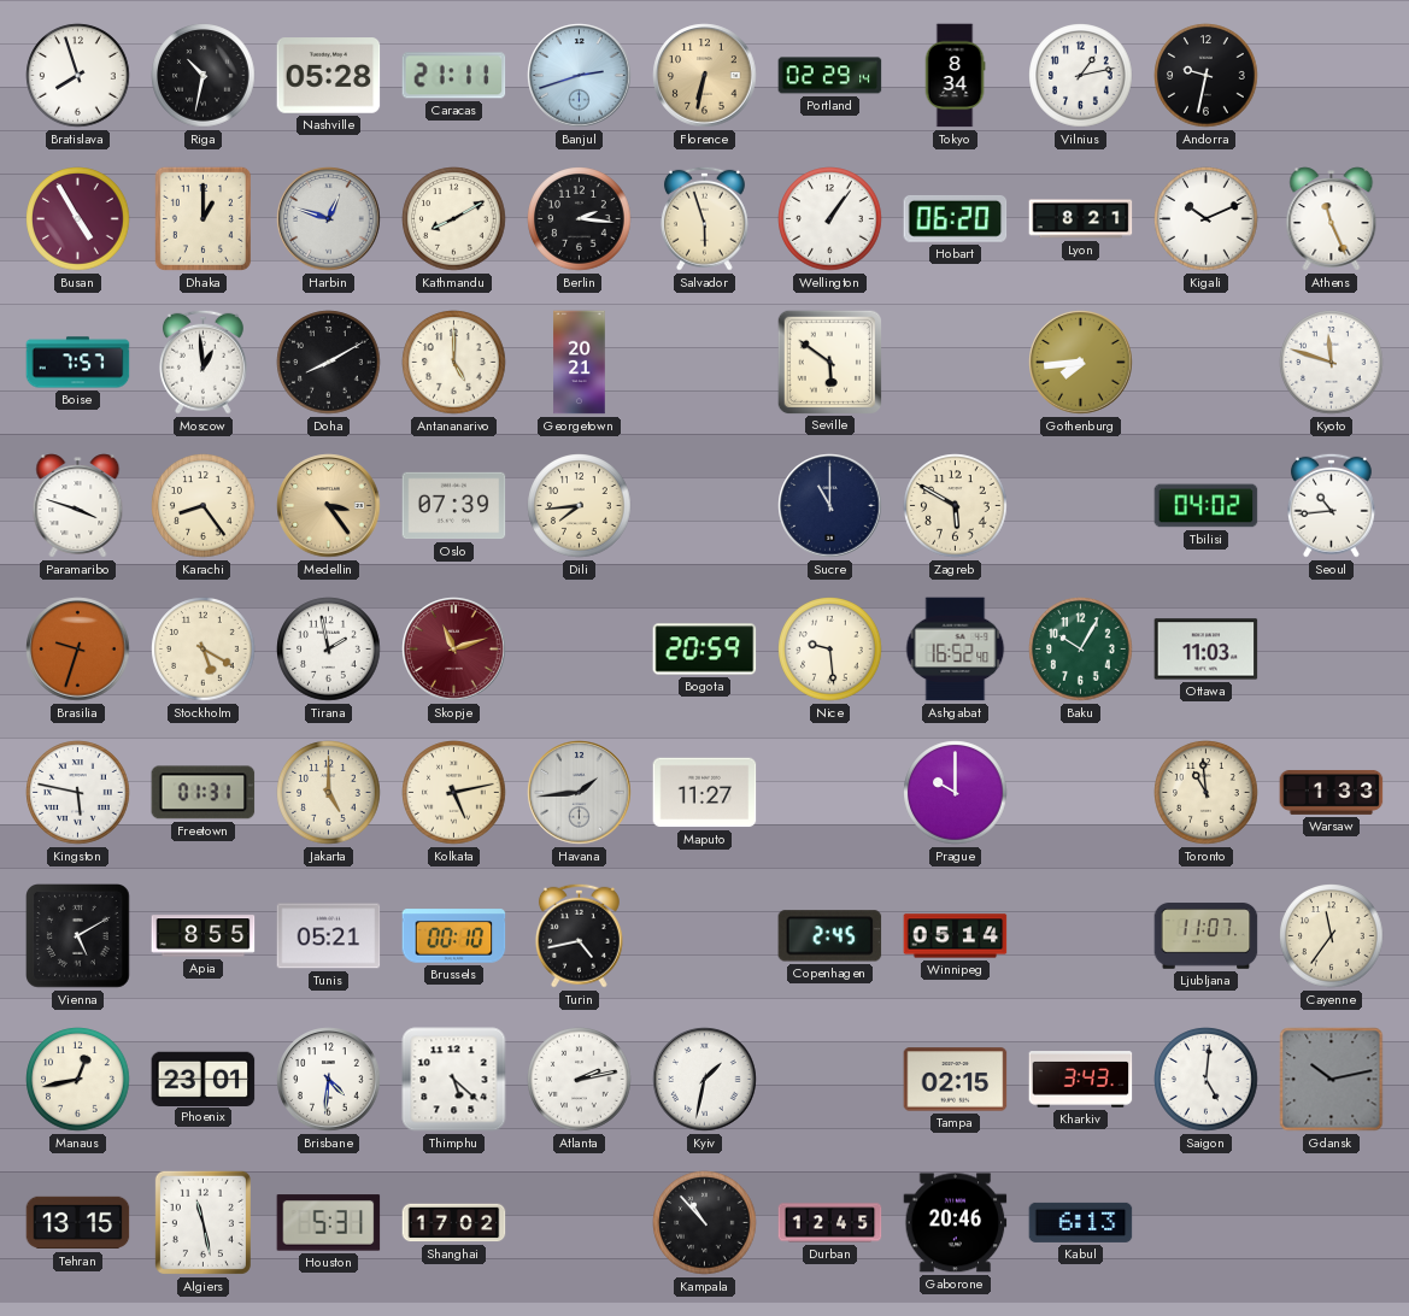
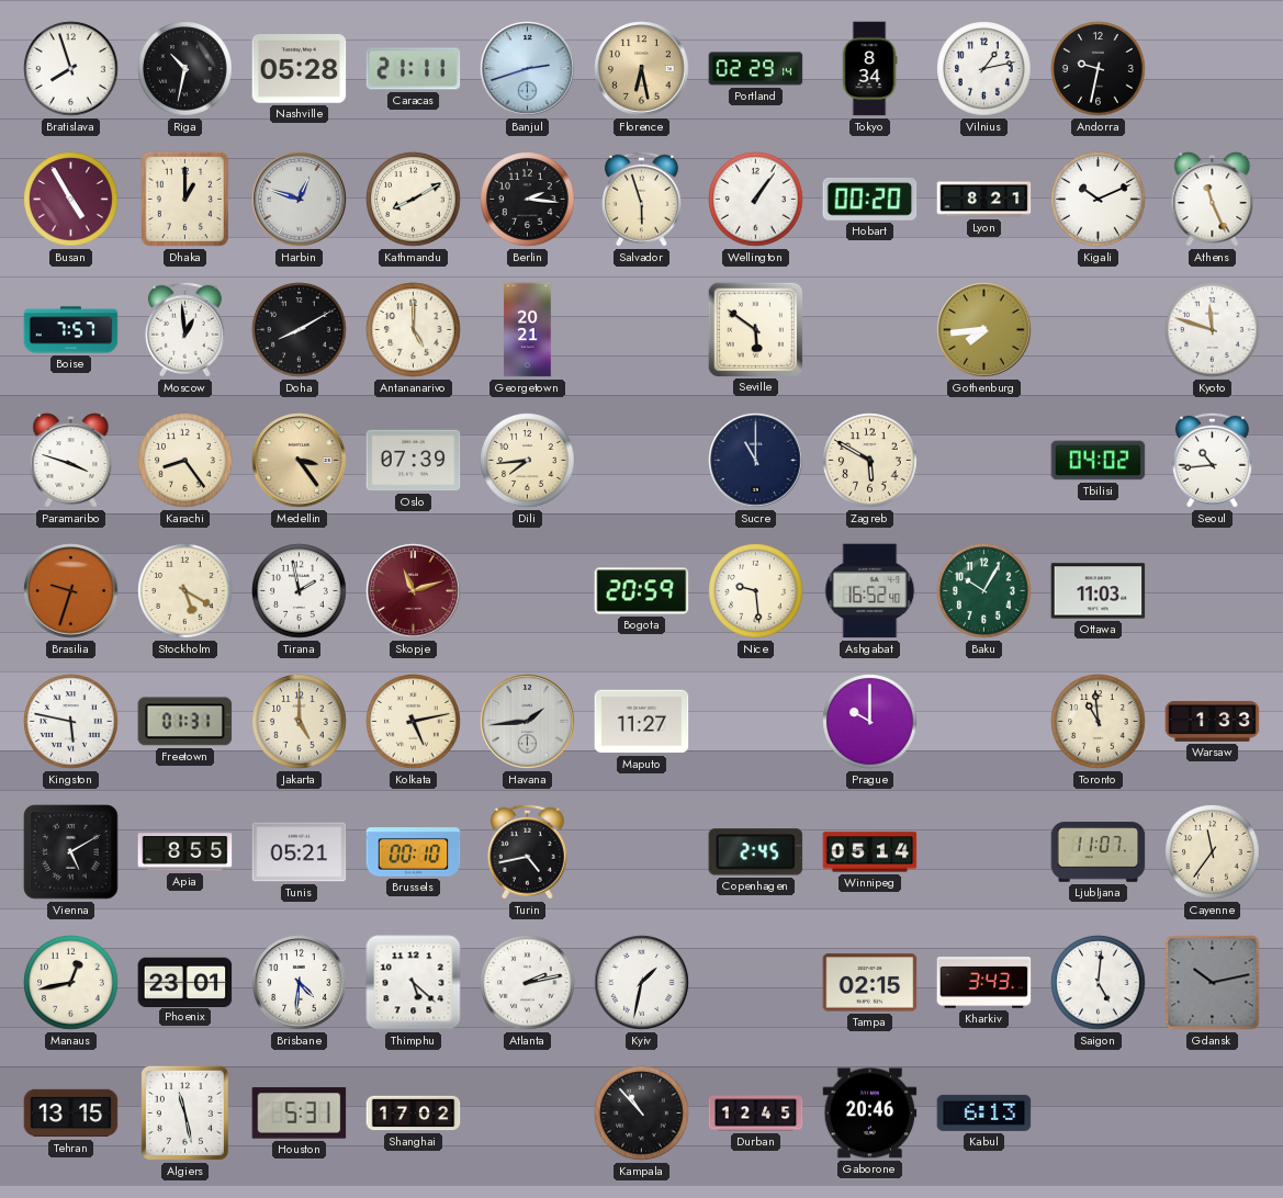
Florence: 6:32 -> 6:28
Hobart: 06:20 -> 00:20
